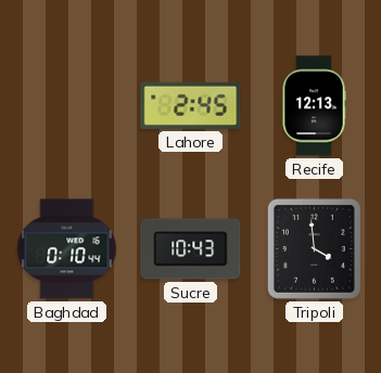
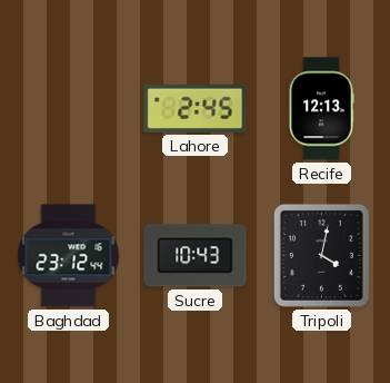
Baghdad: 0:10 -> 23:12
Tripoli: 3:59 -> 4:02
